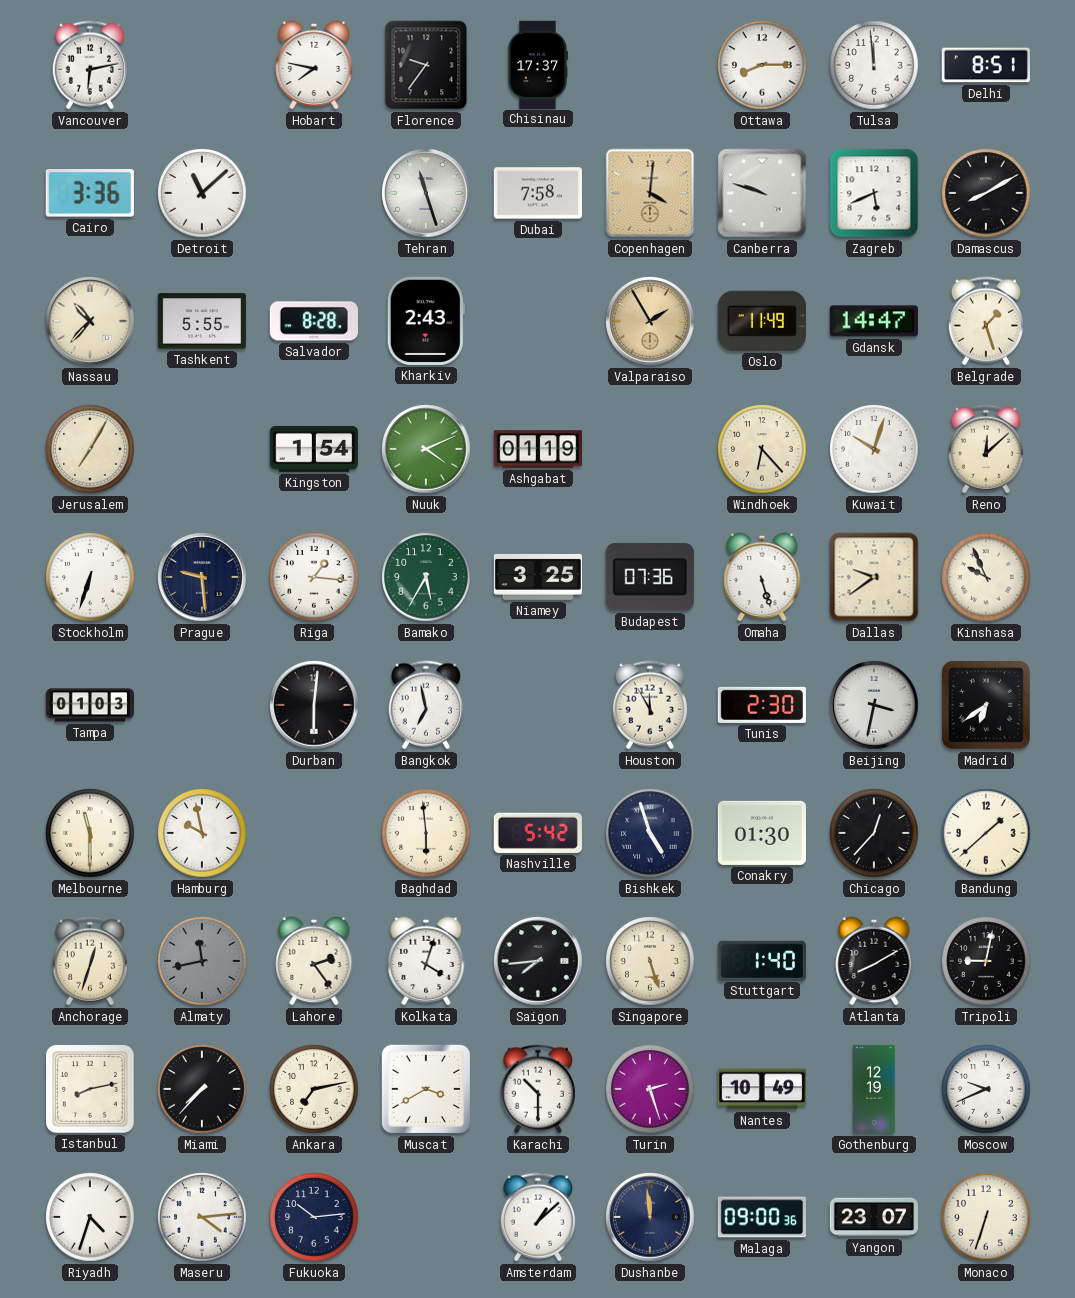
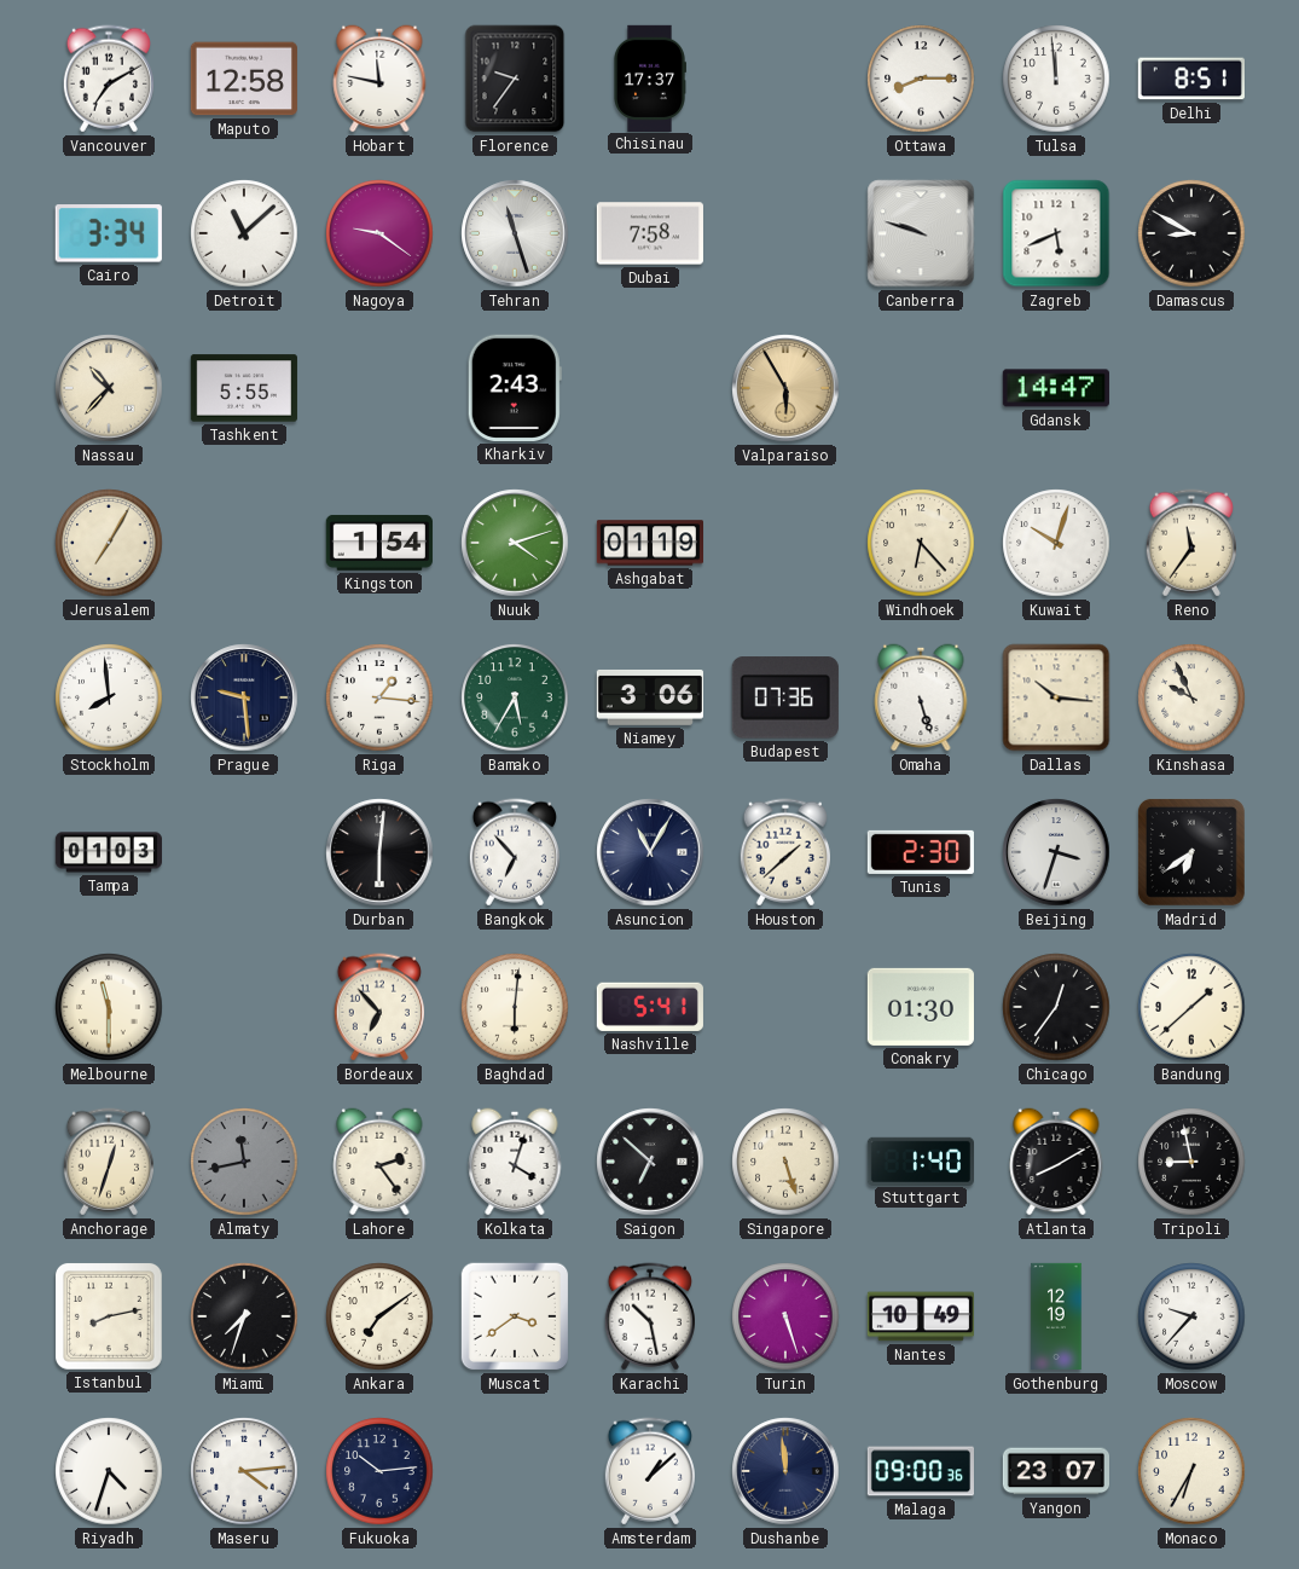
Vancouver: 6:13 -> 7:10
Maputo: none -> 12:58
Hobart: 7:47 -> 11:47
Cairo: 3:36 -> 3:34
Nagoya: none -> 9:21
Copenhagen: 4:01 -> none
Damascus: 8:10 -> 8:50
Salvador: 8:28 -> none
Valparaiso: 1:55 -> 5:55
Oslo: 11:49 -> none
Belgrade: 1:27 -> none
Nuuk: 4:11 -> 4:12
Reno: 12:08 -> 11:36
Stockholm: 6:33 -> 7:59
Niamey: 3:25 -> 3:06
Dallas: 9:39 -> 10:16
Bangkok: 6:58 -> 6:53
Asuncion: none -> 11:05
Houston: 11:55 -> 1:38
Beijing: 3:32 -> 3:33
Hamburg: 9:58 -> none
Bordeaux: none -> 6:53
Baghdad: 5:59 -> 6:01
Nashville: 5:42 -> 5:41
Bishkek: 4:57 -> none
Chicago: 12:37 -> 12:36
Saigon: 7:44 -> 6:52
Tripoli: 9:02 -> 8:58
Miami: 7:37 -> 7:33
Ankara: 7:13 -> 7:09
Muscat: 3:40 -> 3:39
Karachi: 10:30 -> 10:28
Turin: 2:27 -> 5:27
Moscow: 9:41 -> 9:37
Monaco: 6:33 -> 6:35
